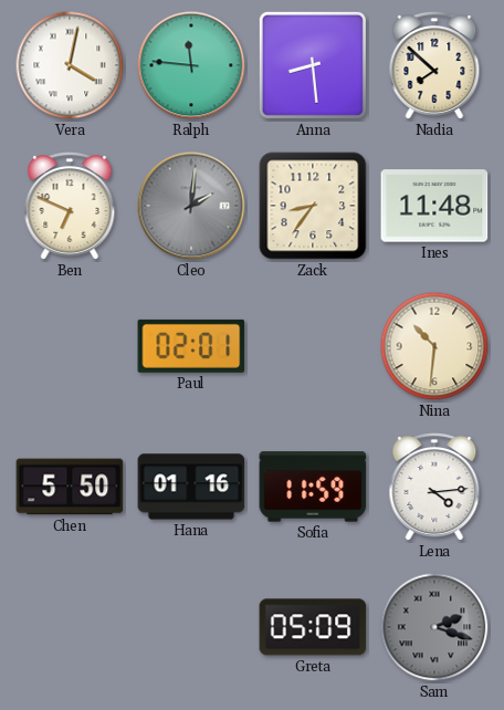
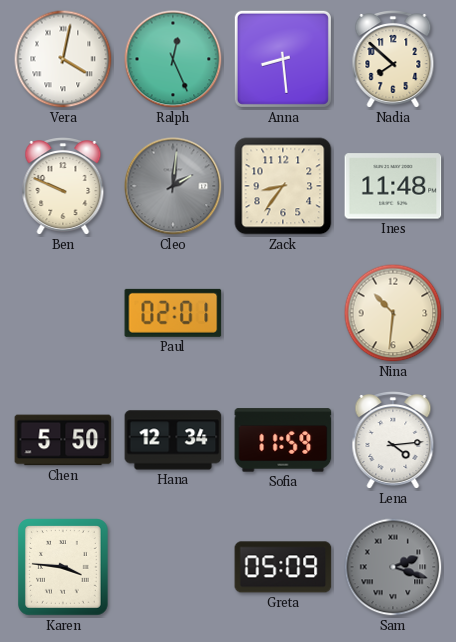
Ralph: 11:46 -> 12:26
Ben: 6:49 -> 9:49
Hana: 01:16 -> 12:34
Karen: none -> 3:46
